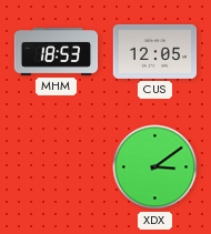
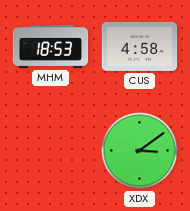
CUS: 12:05 -> 4:58
